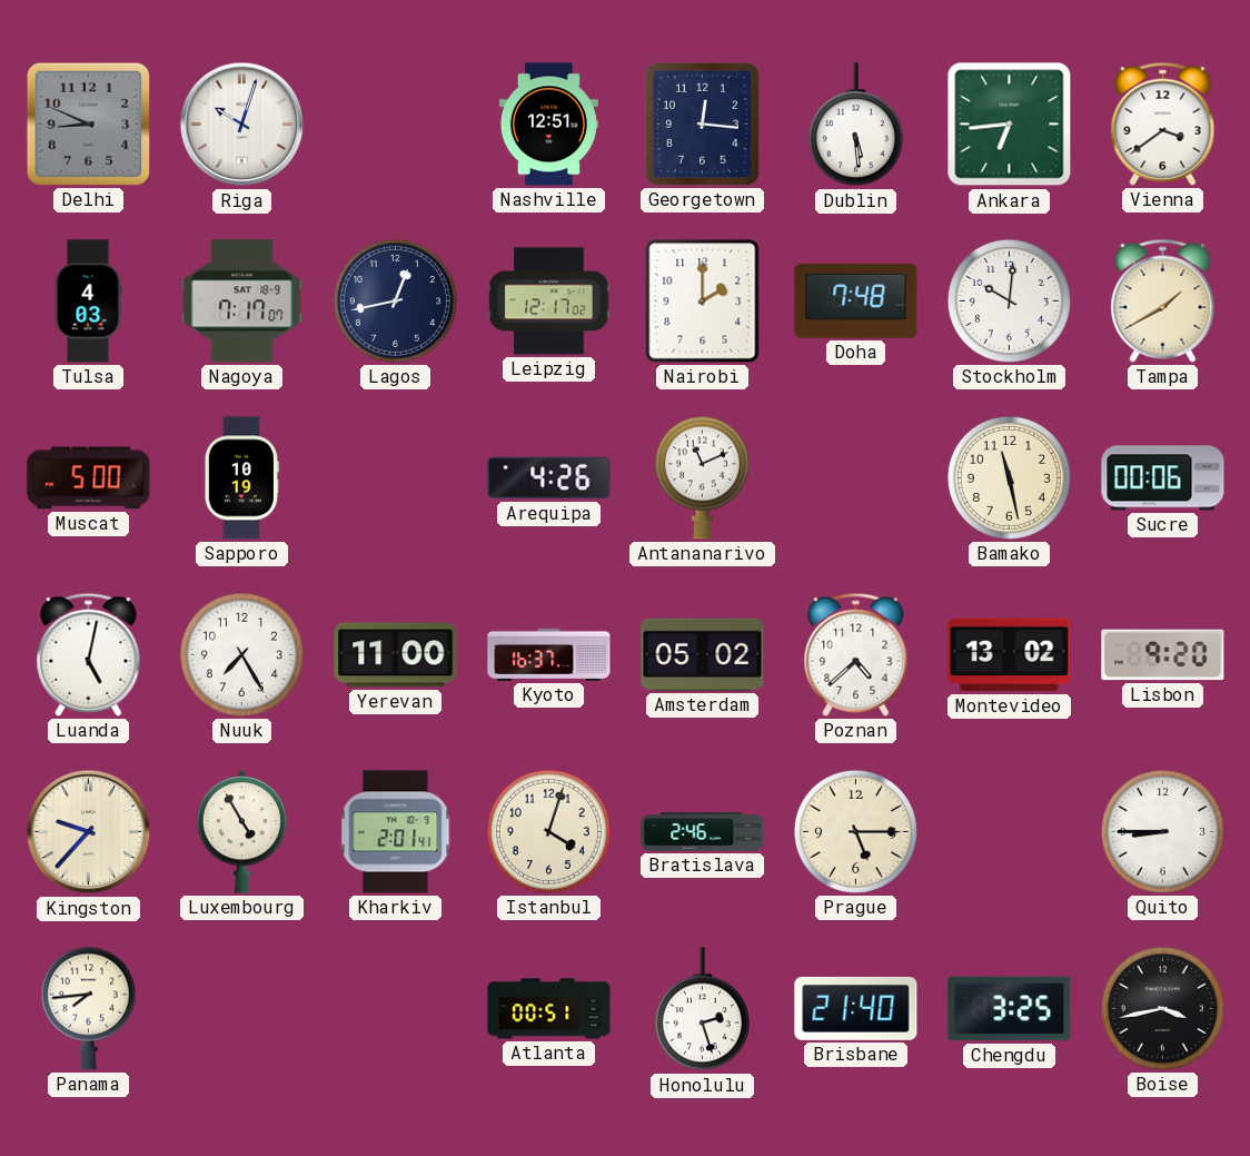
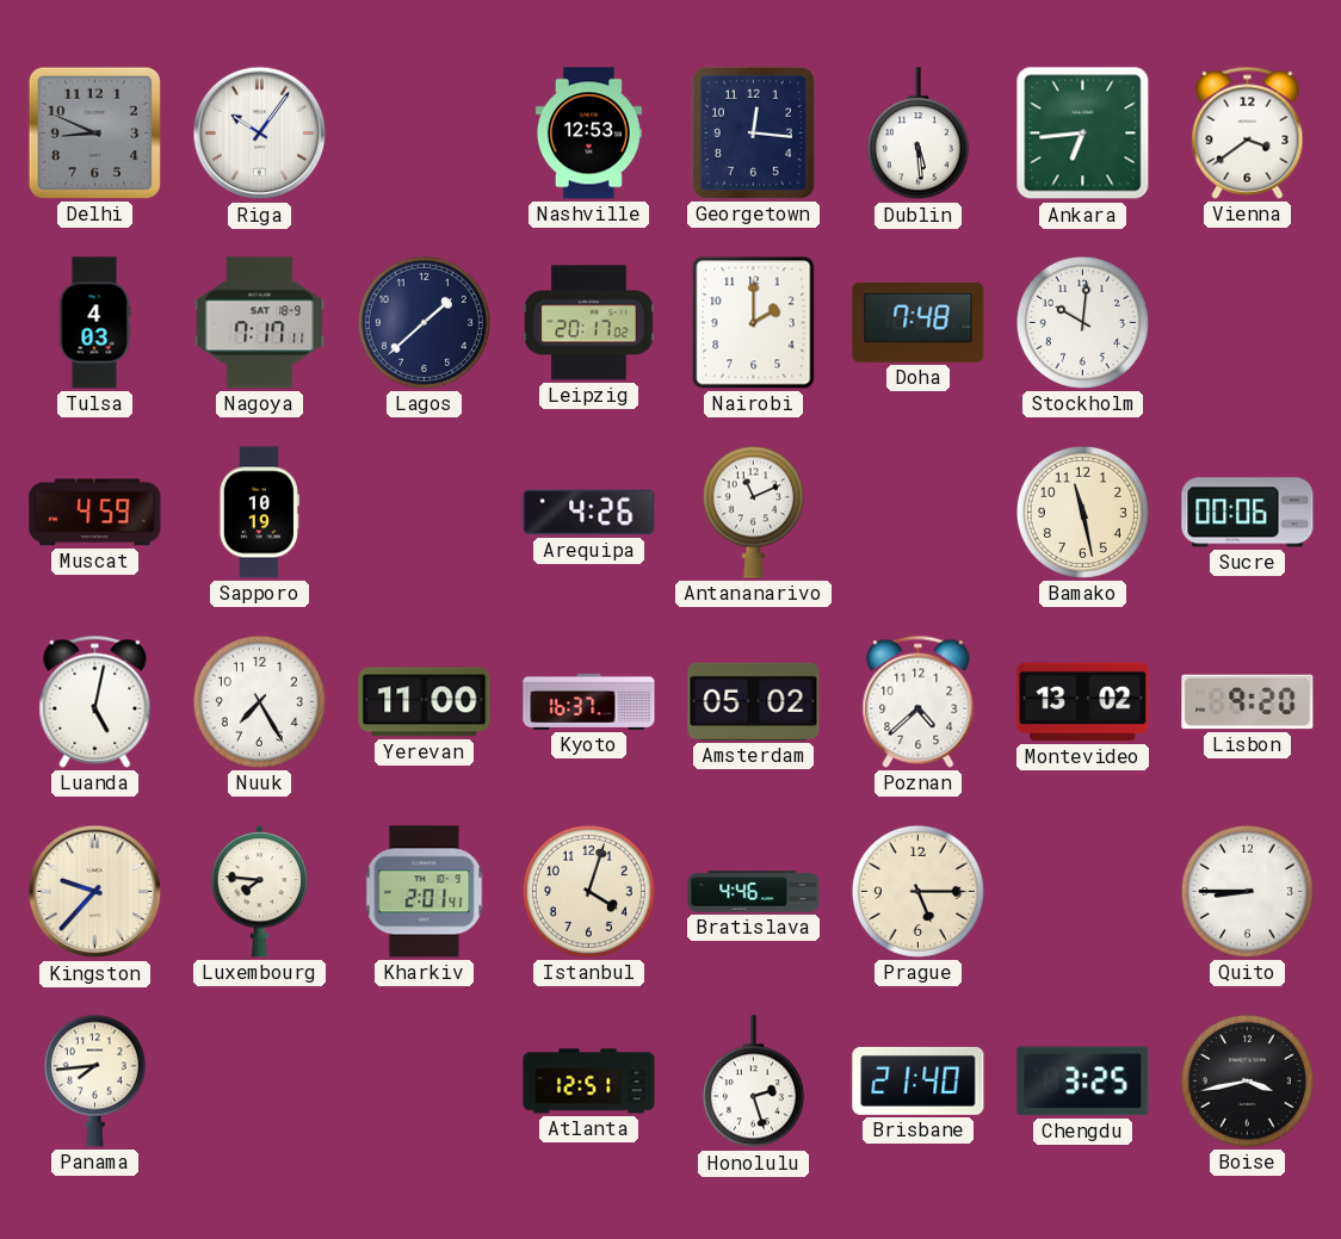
Riga: 10:03 -> 10:06
Nashville: 12:51 -> 12:53
Nagoya: 7:17:07 -> 7:17:11
Lagos: 12:43 -> 1:38
Leipzig: 12:17 -> 20:17
Tampa: 1:40 -> none
Muscat: 5:00 -> 4:59
Luxembourg: 4:55 -> 7:46
Bratislava: 2:46 -> 4:46
Atlanta: 00:51 -> 12:51
